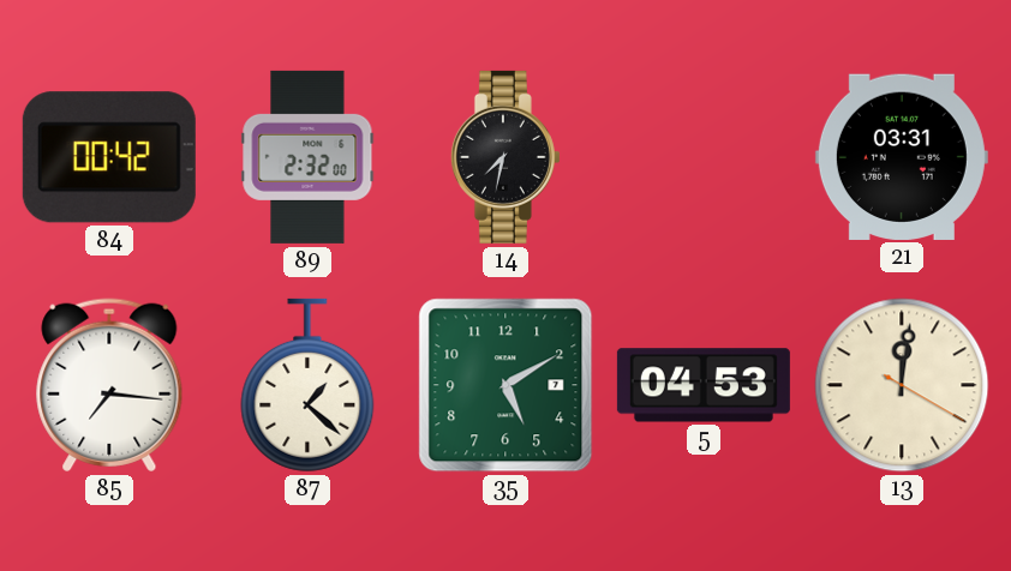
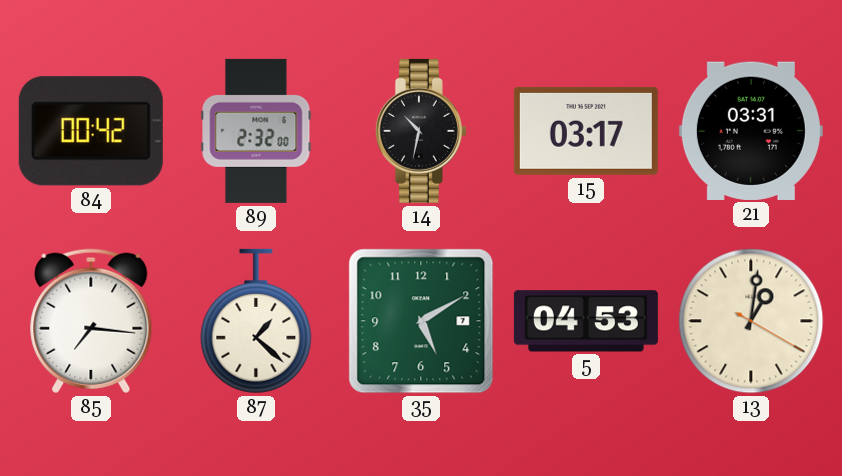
14: 7:32 -> 10:32
15: none -> 03:17
13: 12:01 -> 1:01
